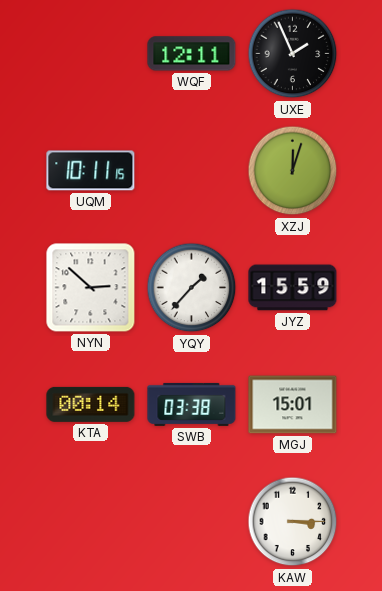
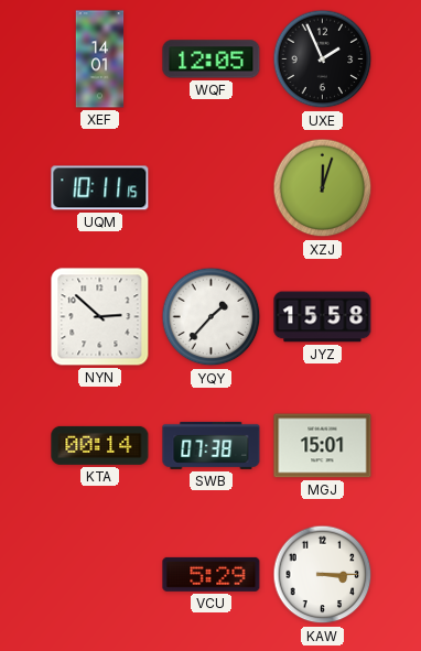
XEF: none -> 14:01
WQF: 12:11 -> 12:05
JYZ: 15:59 -> 15:58
SWB: 03:38 -> 07:38
VCU: none -> 5:29
